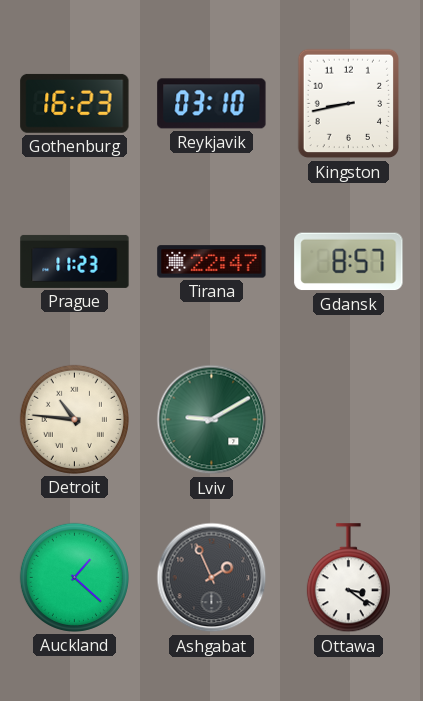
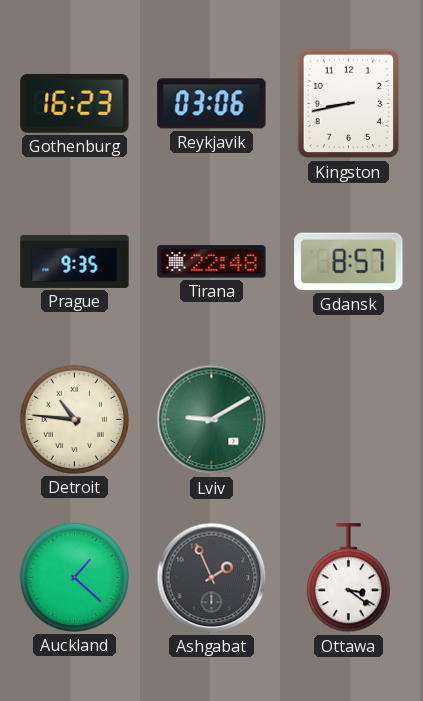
Reykjavik: 03:10 -> 03:06
Prague: 11:23 -> 9:35
Tirana: 22:47 -> 22:48
